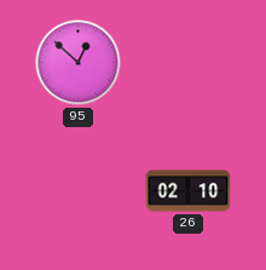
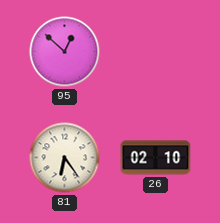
81: none -> 6:24
